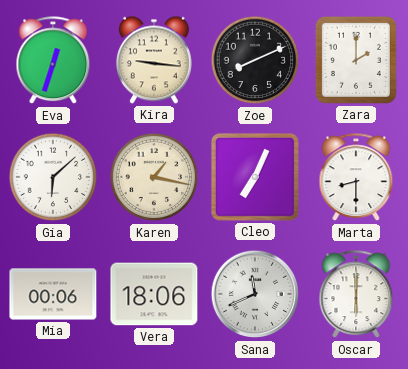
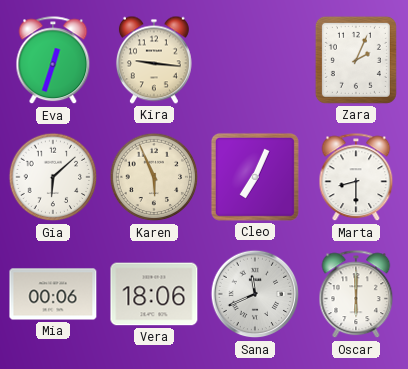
Zoe: 8:11 -> none
Zara: 2:00 -> 2:04
Karen: 1:17 -> 5:56
